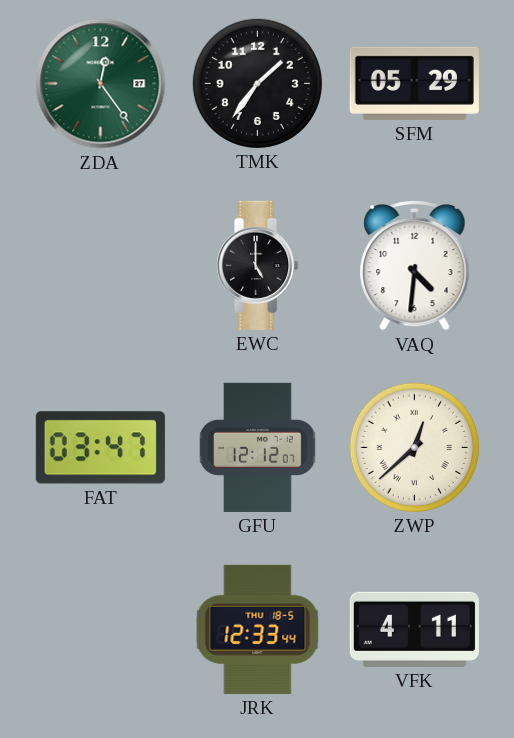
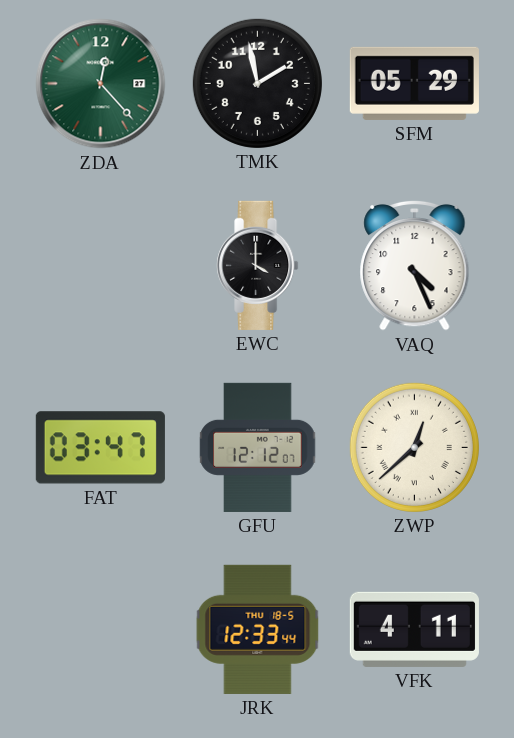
ZDA: 12:24 -> 12:23
TMK: 1:36 -> 1:58
EWC: 5:00 -> 4:00
VAQ: 4:31 -> 4:26
